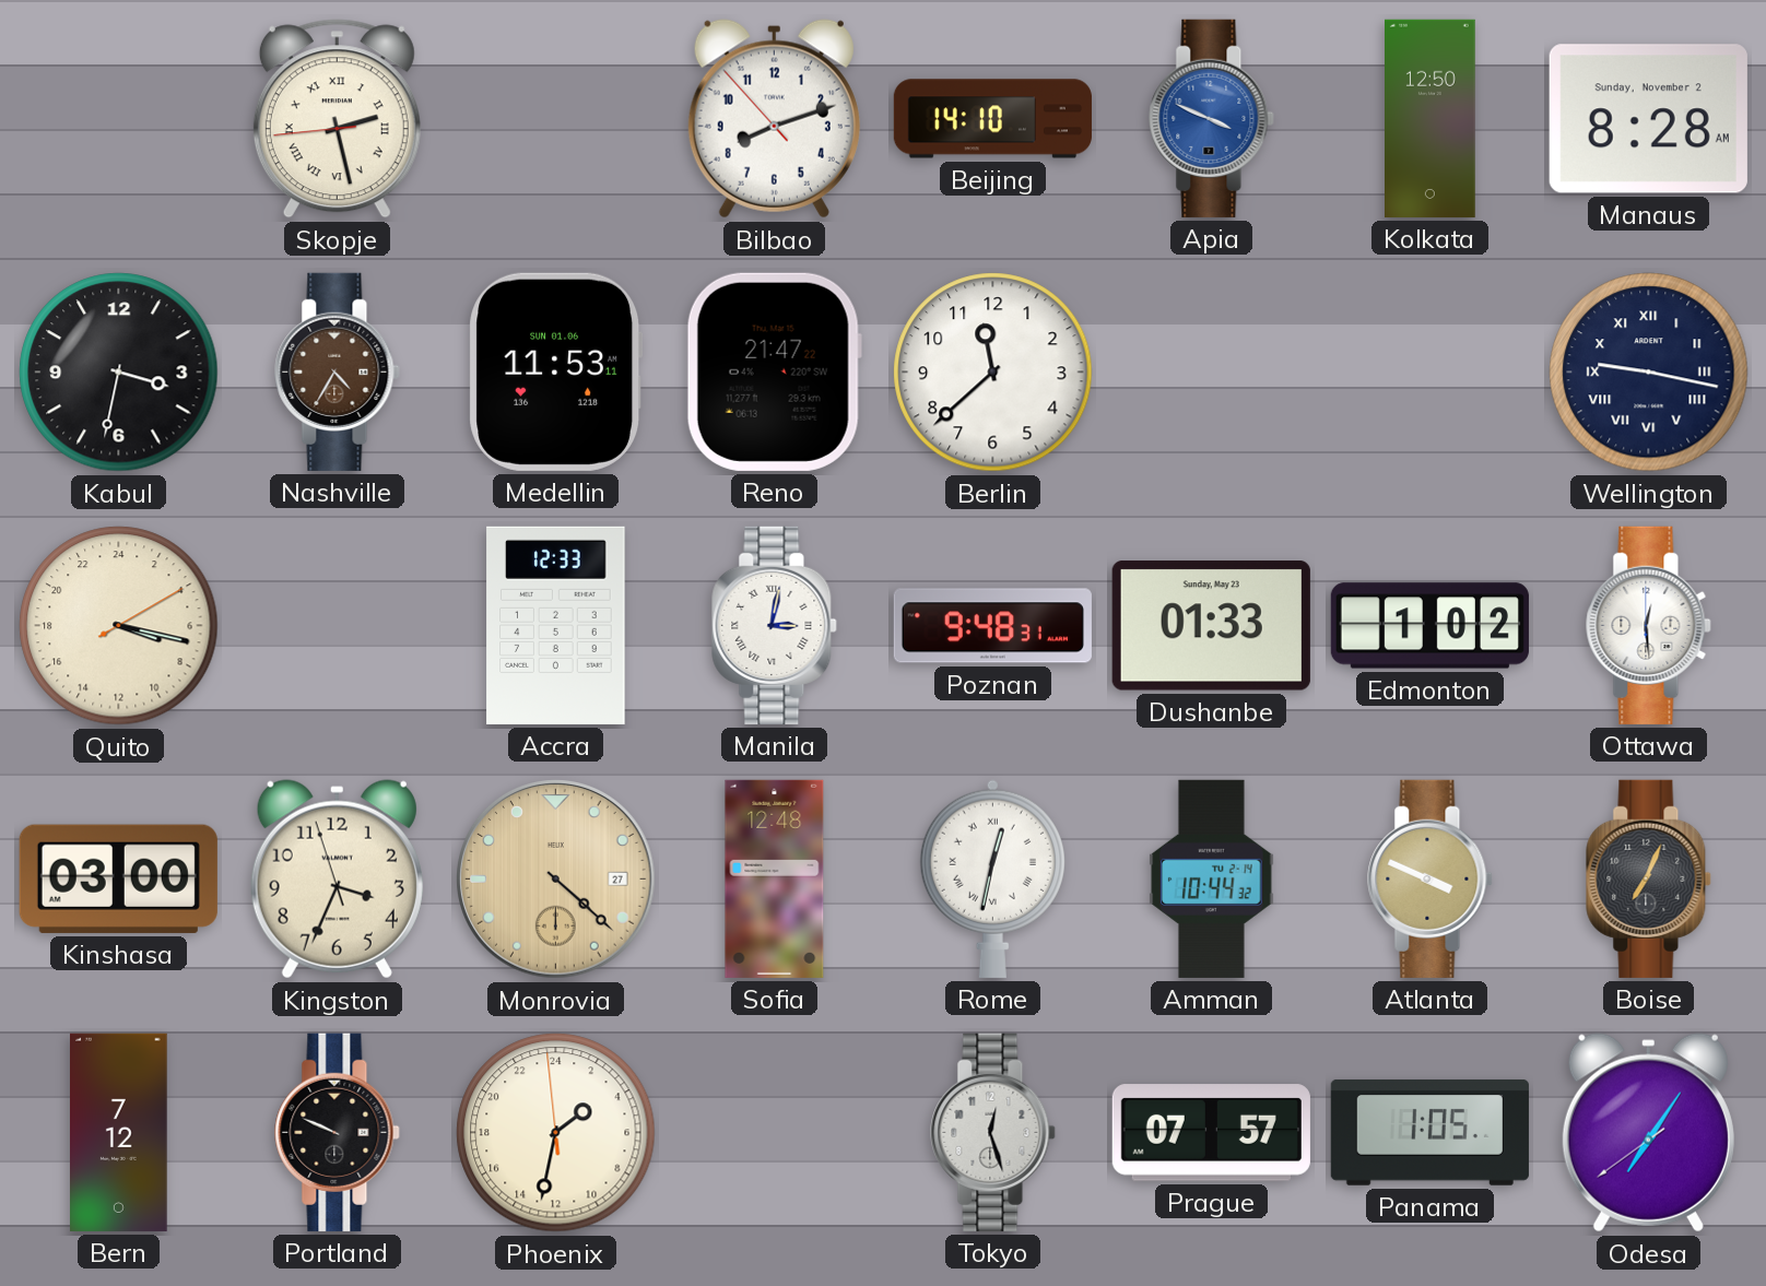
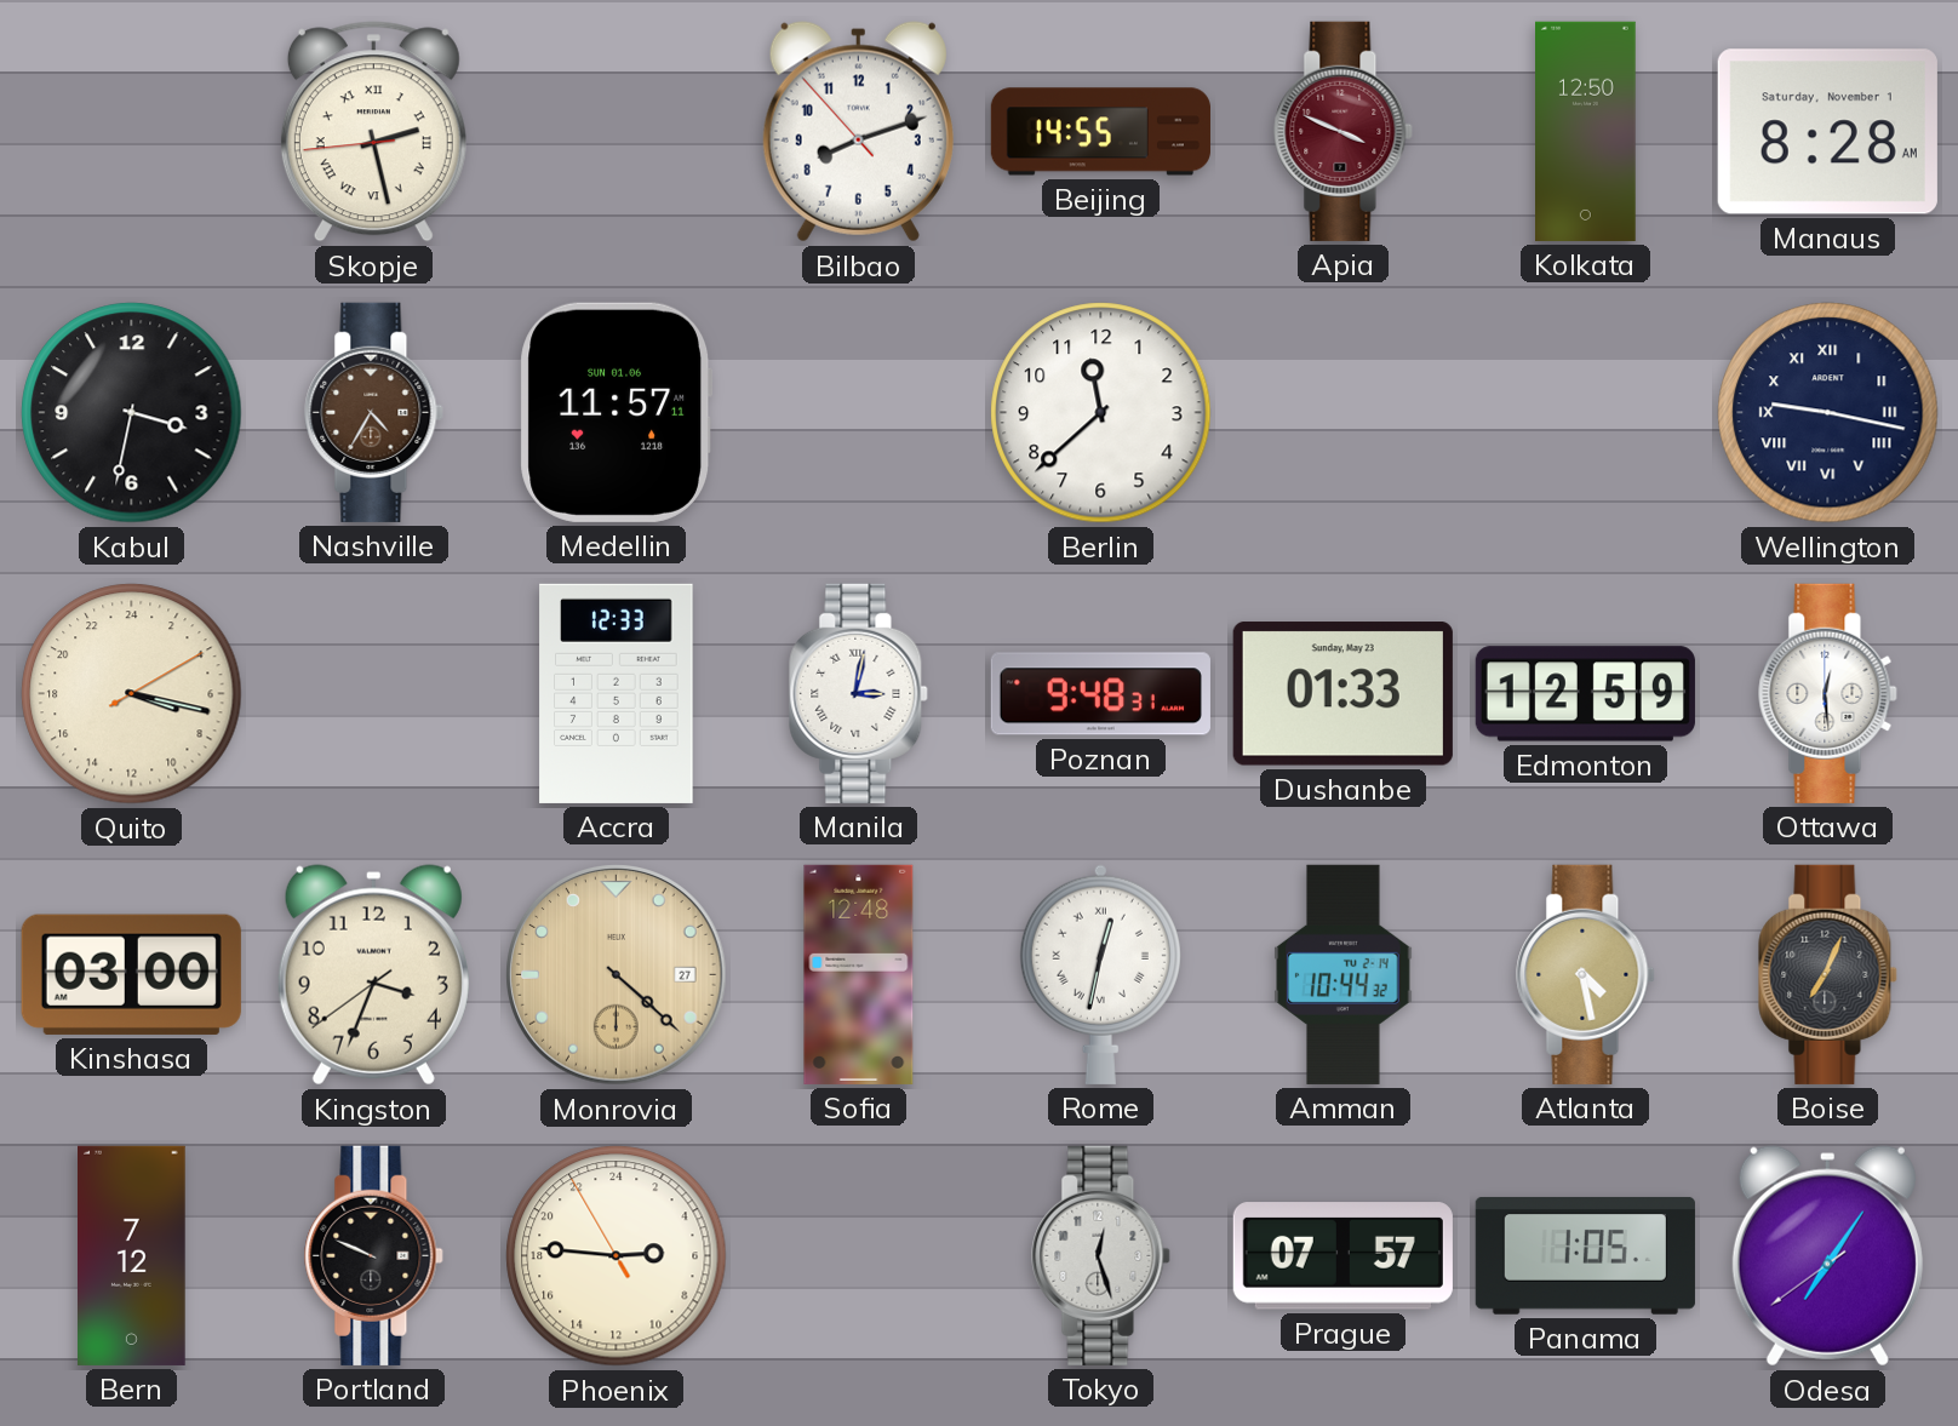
Beijing: 14:10 -> 14:55
Apia dial: blue -> burgundy
Manaus date: Sunday, November 2 -> Saturday, November 1
Medellin: 11:53 -> 11:57
Reno: 21:47 -> none
Edmonton: 1:02 -> 12:59
Kingston: 3:33:57 -> 3:33:39
Atlanta: 3:49 -> 4:28
Phoenix: 3:31 -> 5:45
